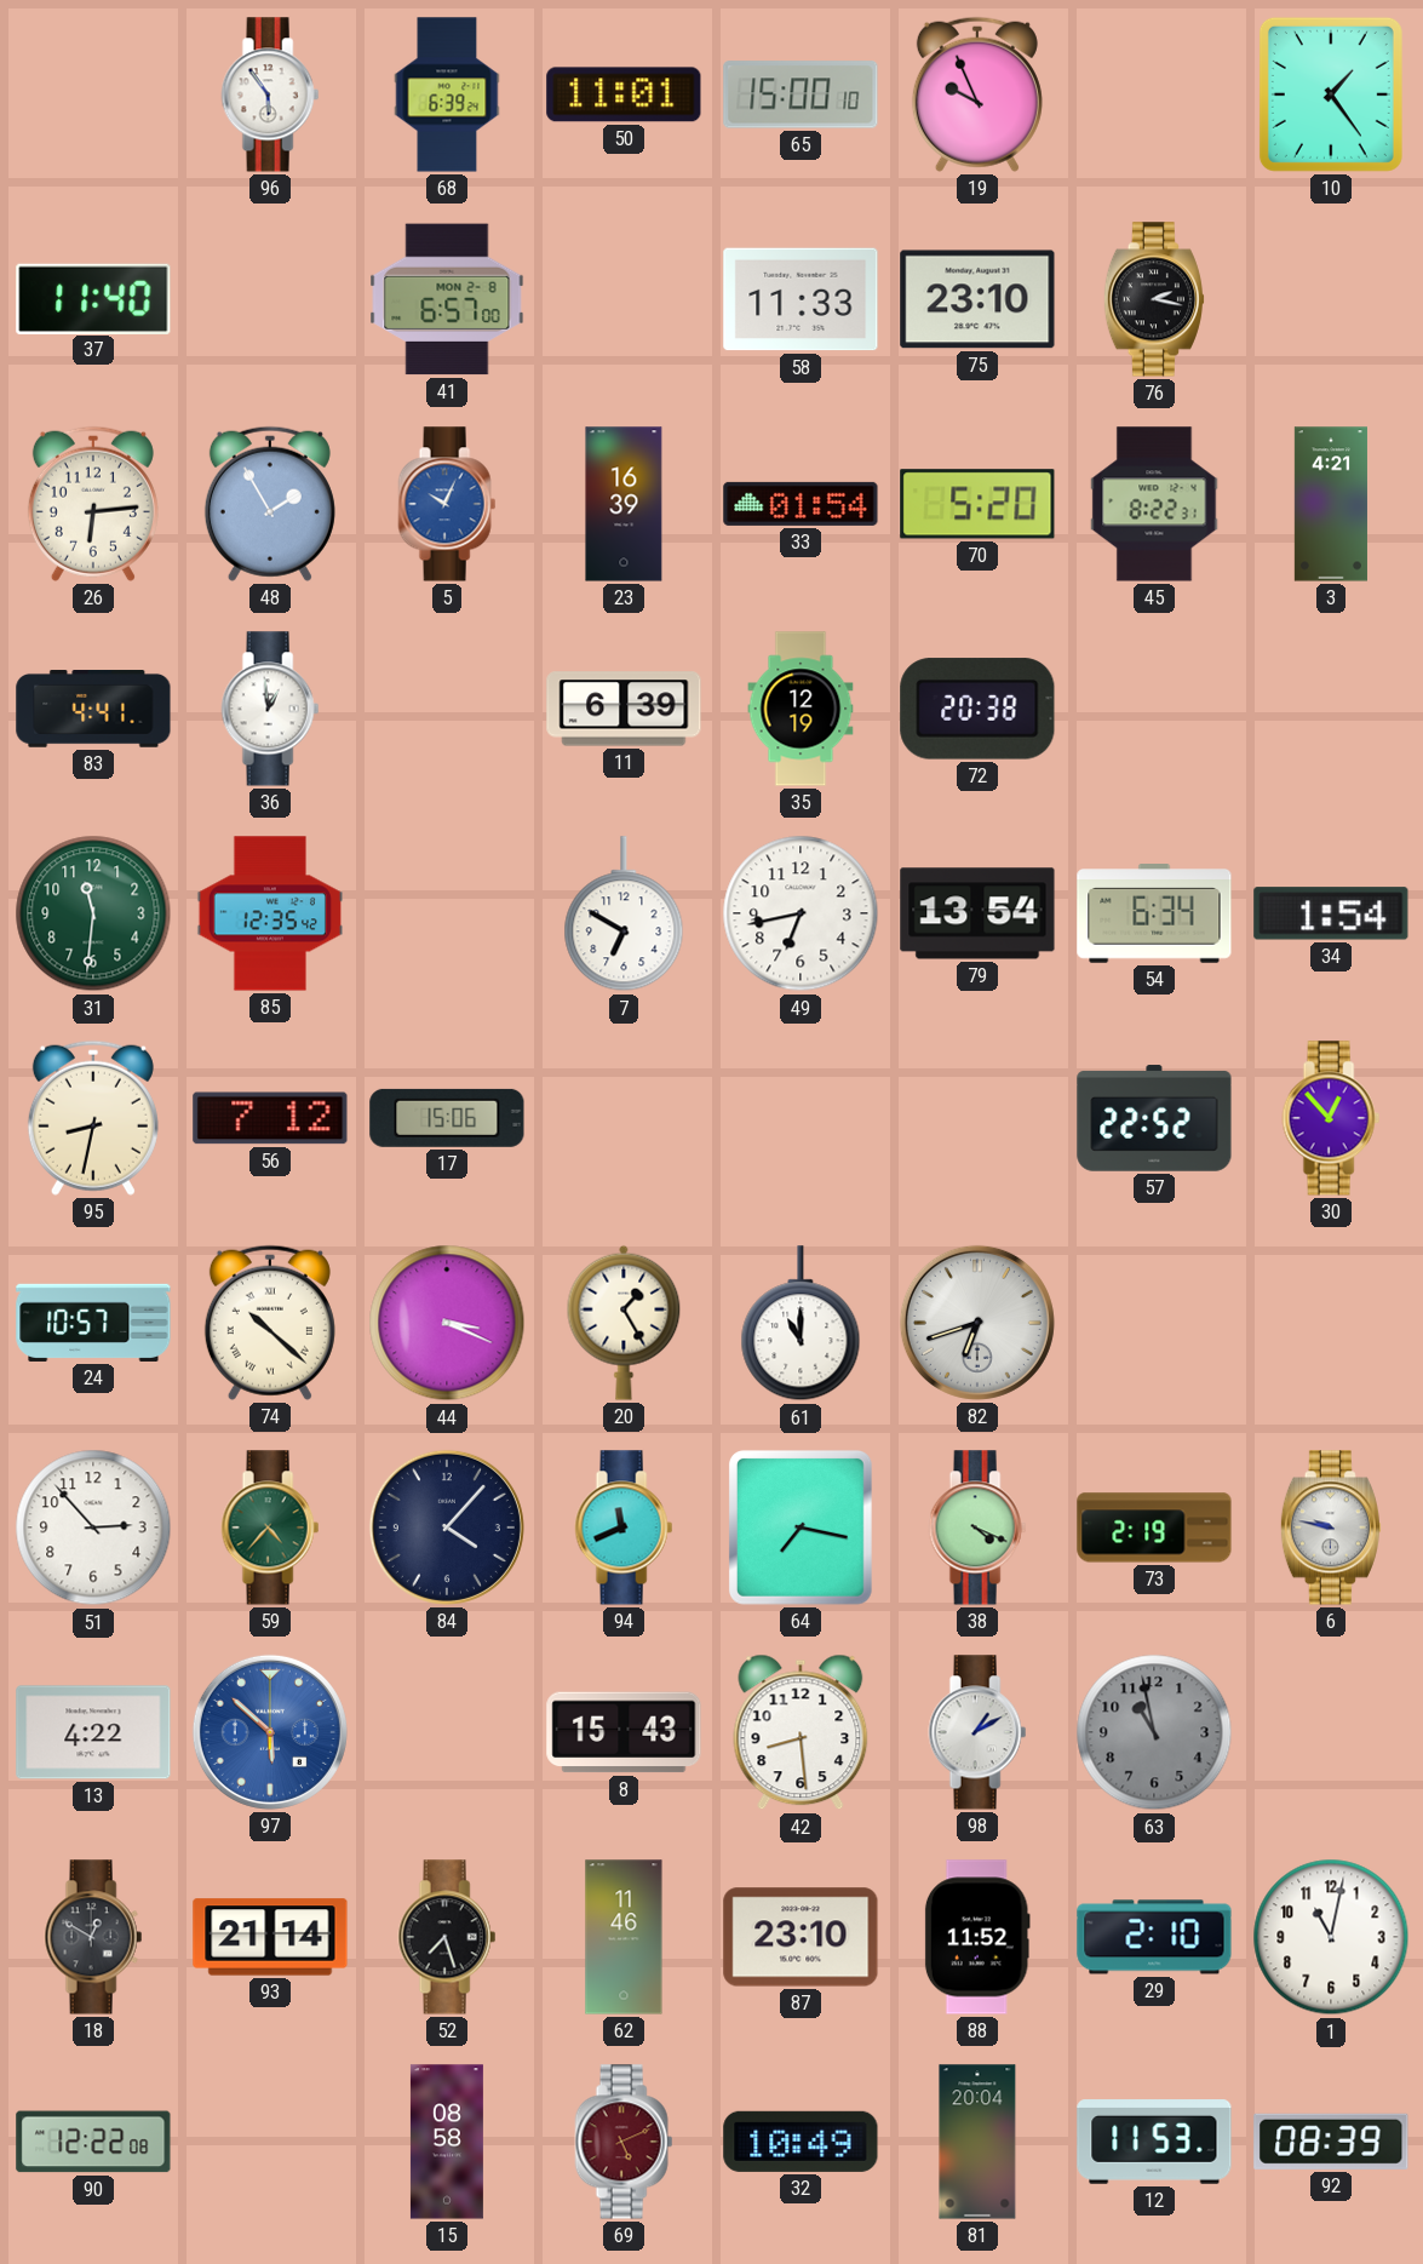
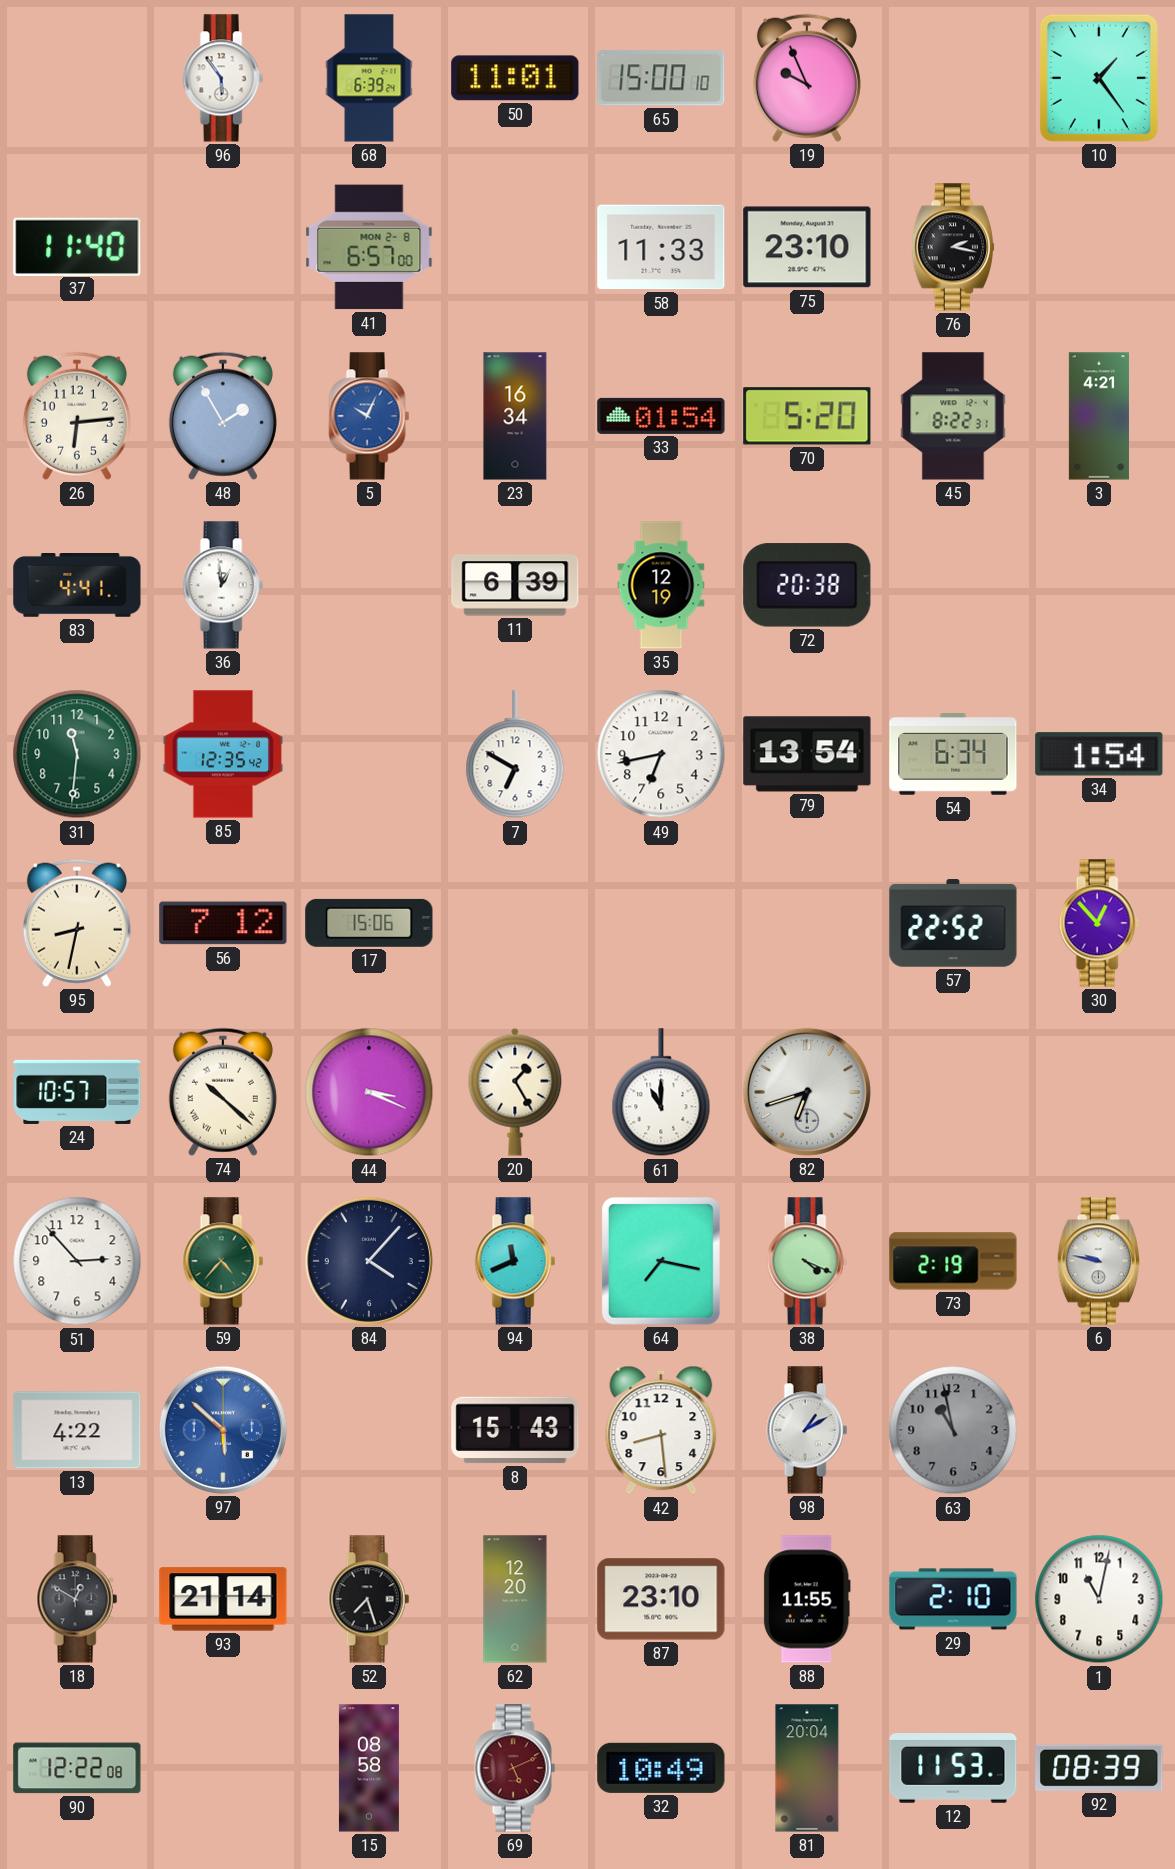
23: 16:39 -> 16:34
62: 11:46 -> 12:20
88: 11:52 -> 11:55
